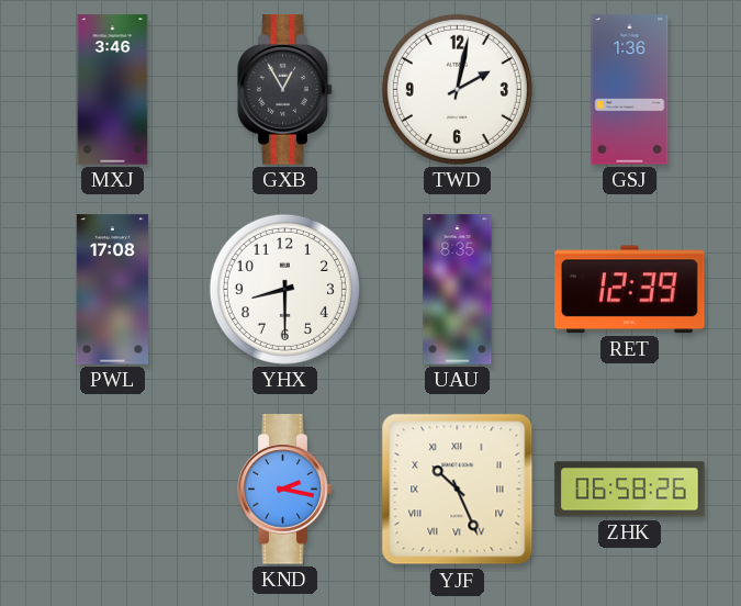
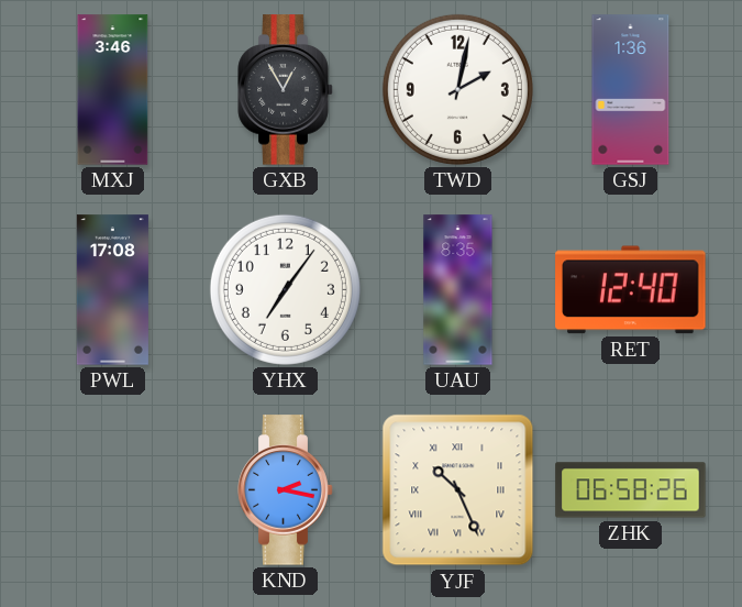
YHX: 8:30 -> 7:06
RET: 12:39 -> 12:40
